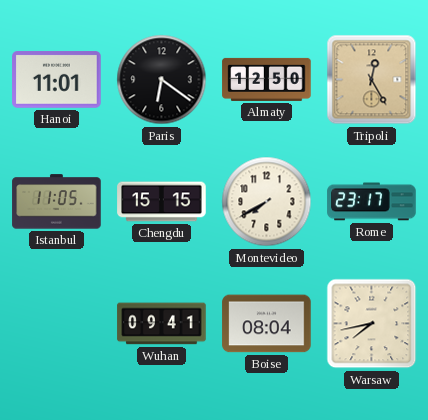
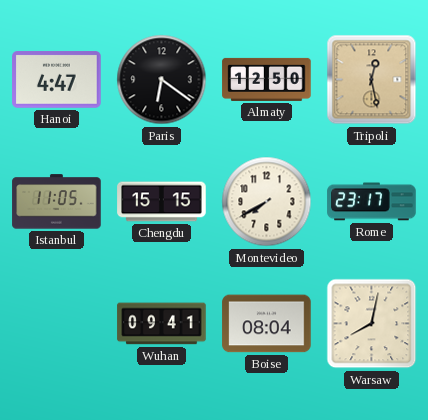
Hanoi: 11:01 -> 4:47
Tripoli: 12:25 -> 12:28
Warsaw: 7:43 -> 8:02
